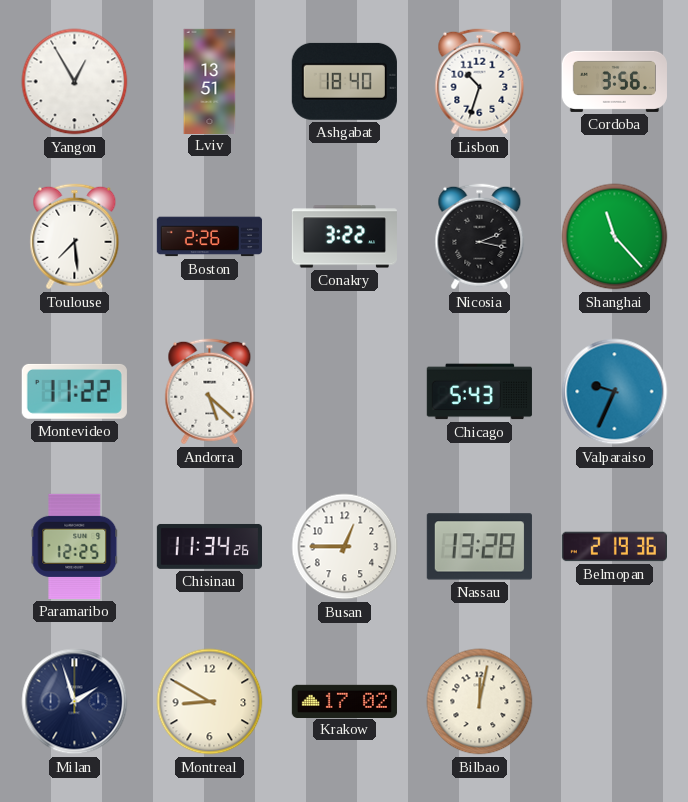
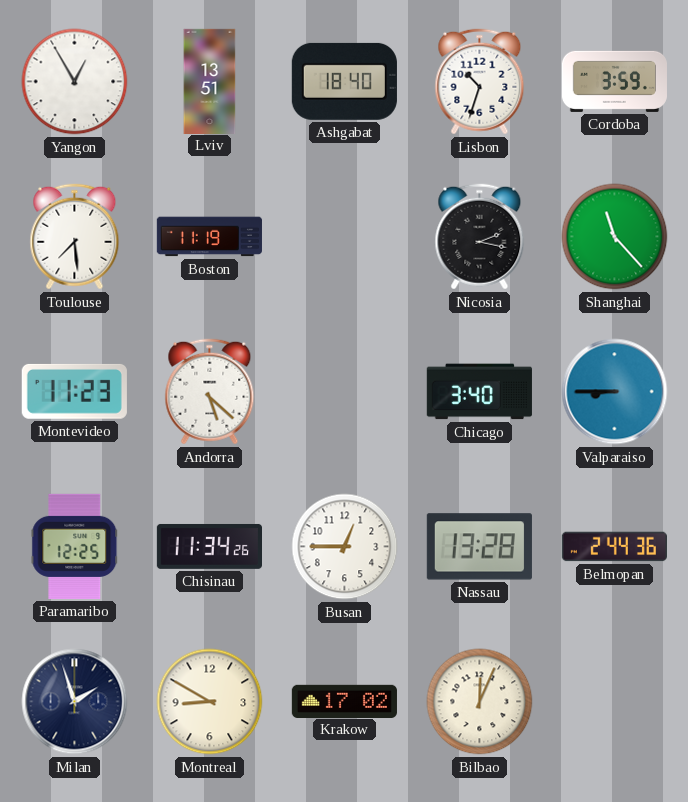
Cordoba: 3:56 -> 3:59
Boston: 2:26 -> 11:19
Conakry: 3:22 -> none
Montevideo: 11:22 -> 11:23
Chicago: 5:43 -> 3:40
Valparaiso: 9:34 -> 8:45
Belmopan: 2:19 -> 2:44
Bilbao: 12:02 -> 12:04
